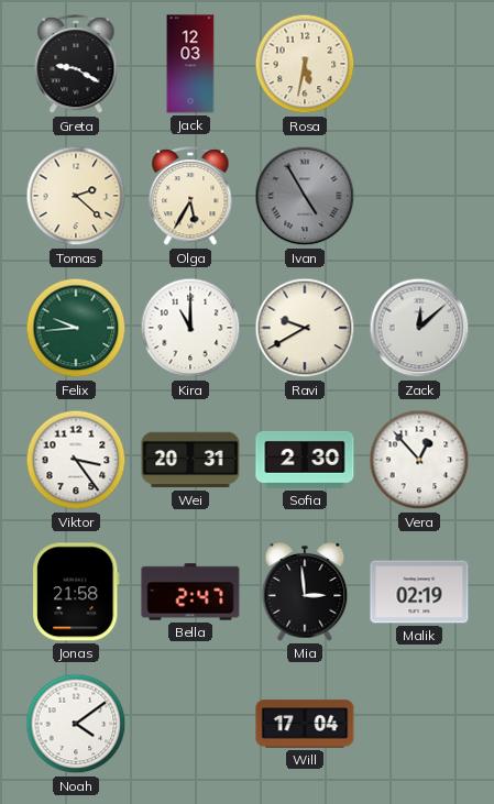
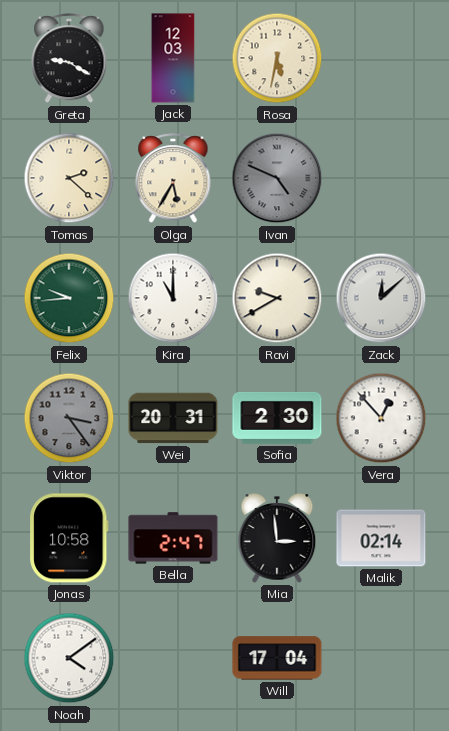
Ivan: 4:55 -> 4:49
Viktor dial: white -> grey
Jonas: 21:58 -> 10:58
Malik: 02:19 -> 02:14
